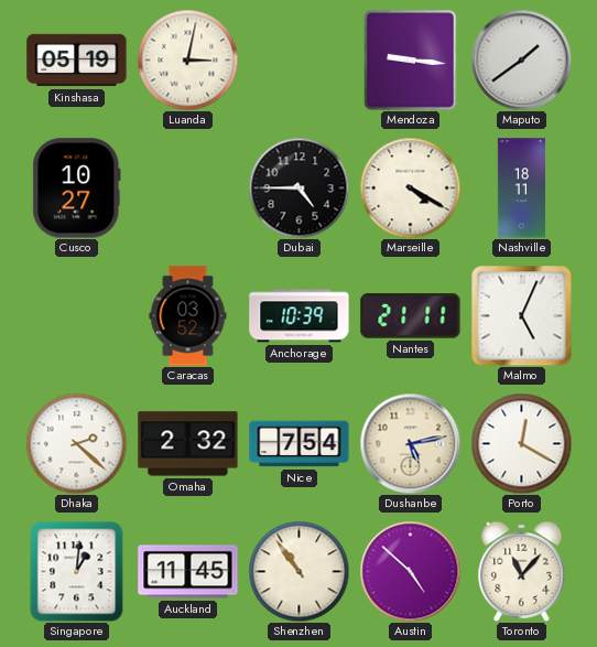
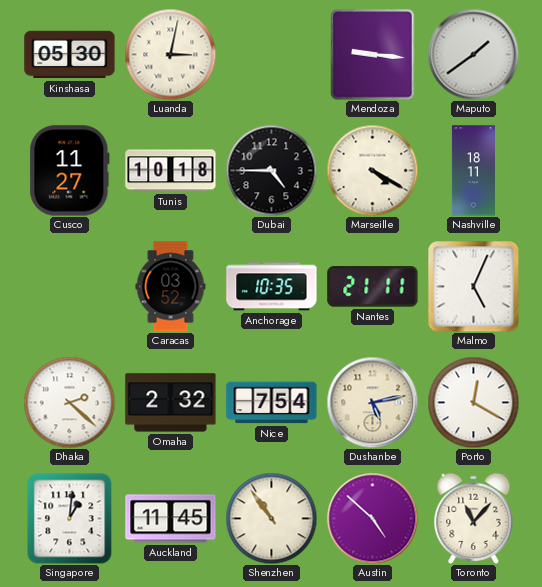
Kinshasa: 05:19 -> 05:30
Cusco: 10:27 -> 11:27
Tunis: none -> 10:18
Anchorage: 10:39 -> 10:35
